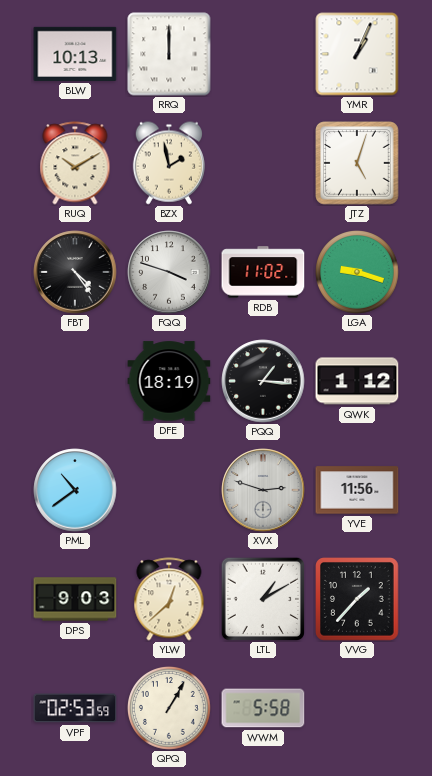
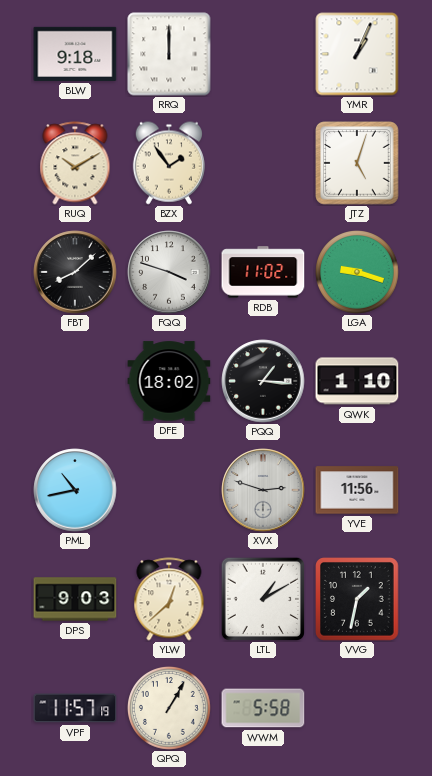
BLW: 10:13 -> 9:18
BZX: 1:58 -> 1:54
FBT: 4:24 -> 8:08
DFE: 18:19 -> 18:02
QWK: 1:12 -> 1:10
PML: 10:39 -> 10:43
VVG: 1:37 -> 1:32
VPF: 02:53 -> 11:57
